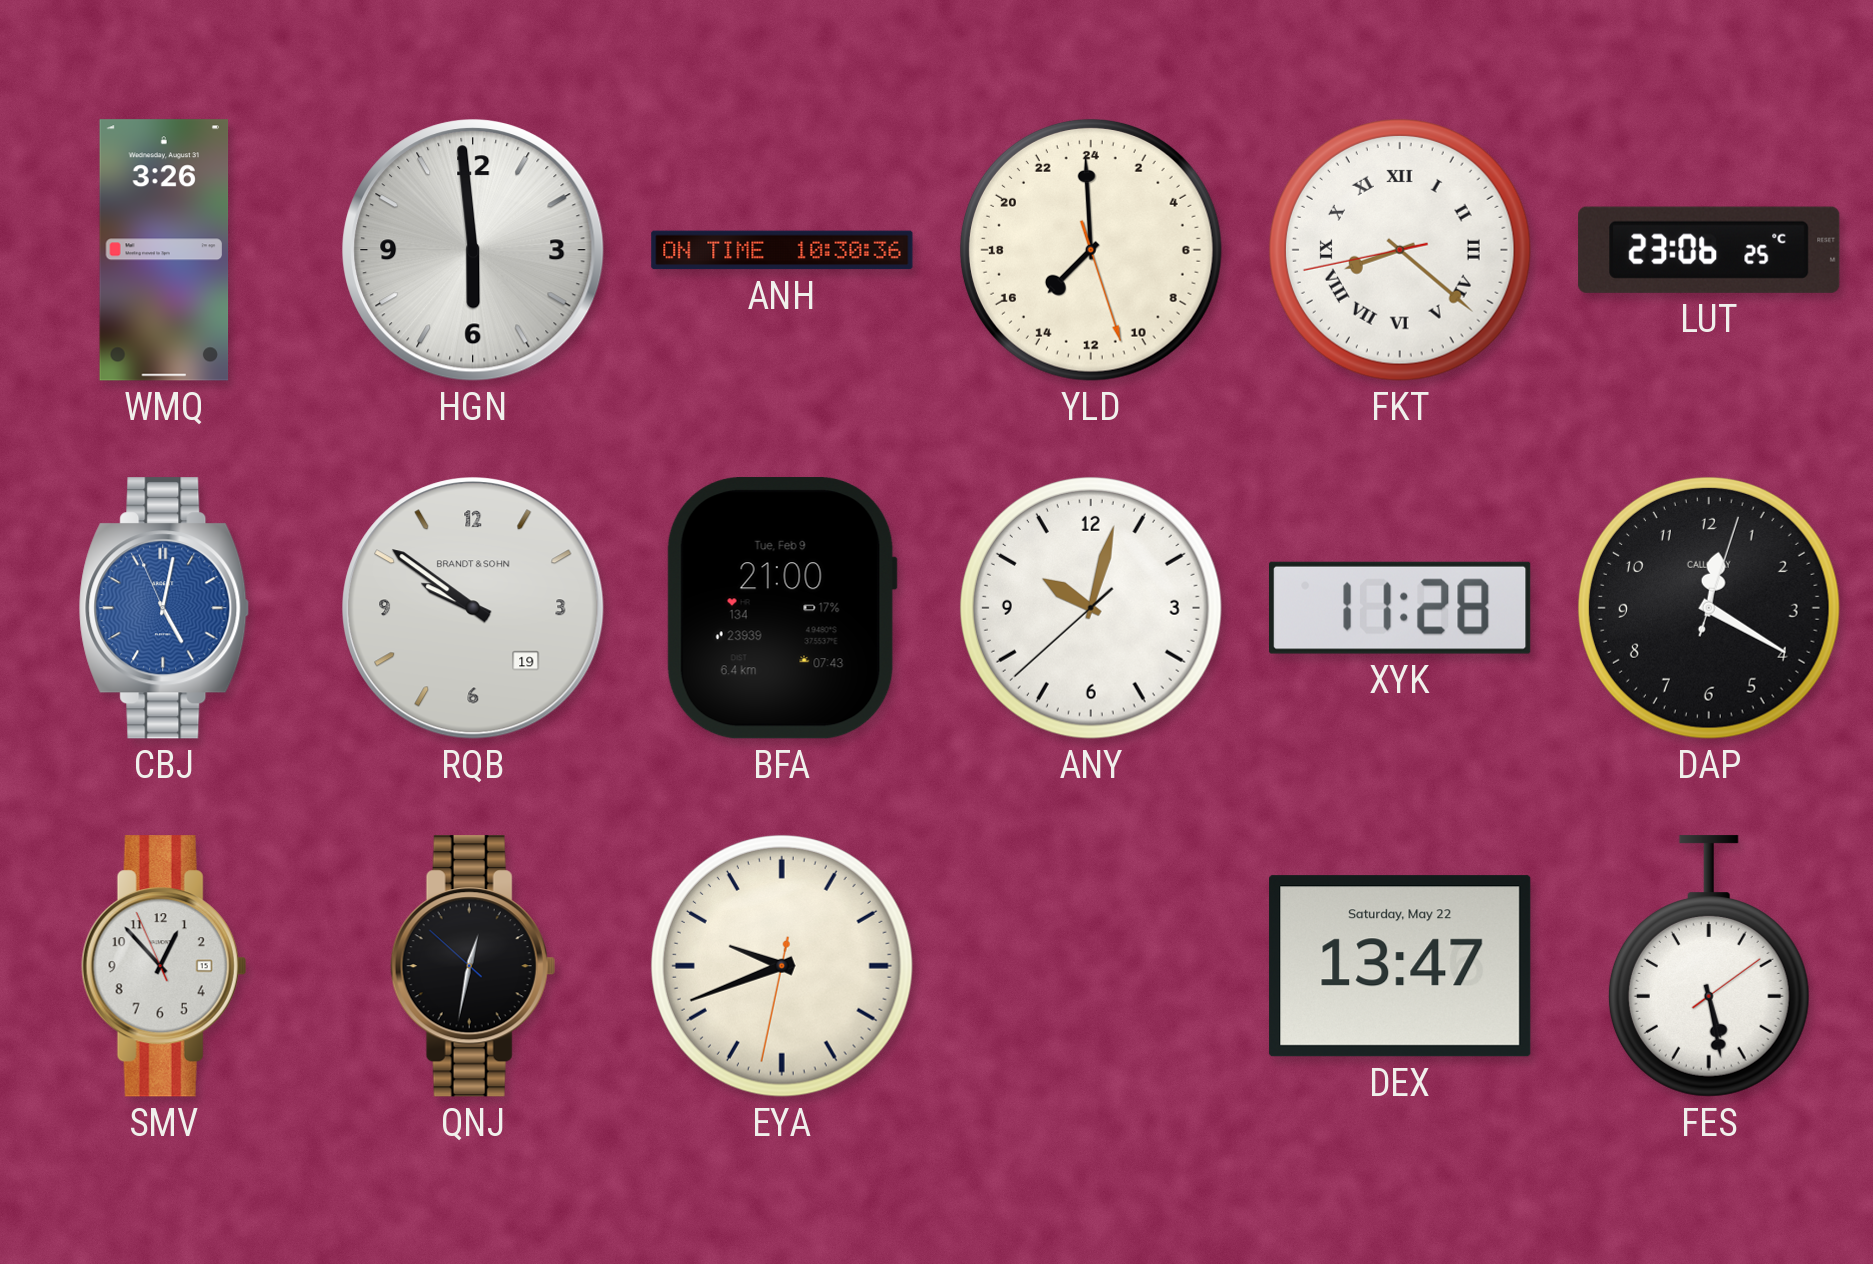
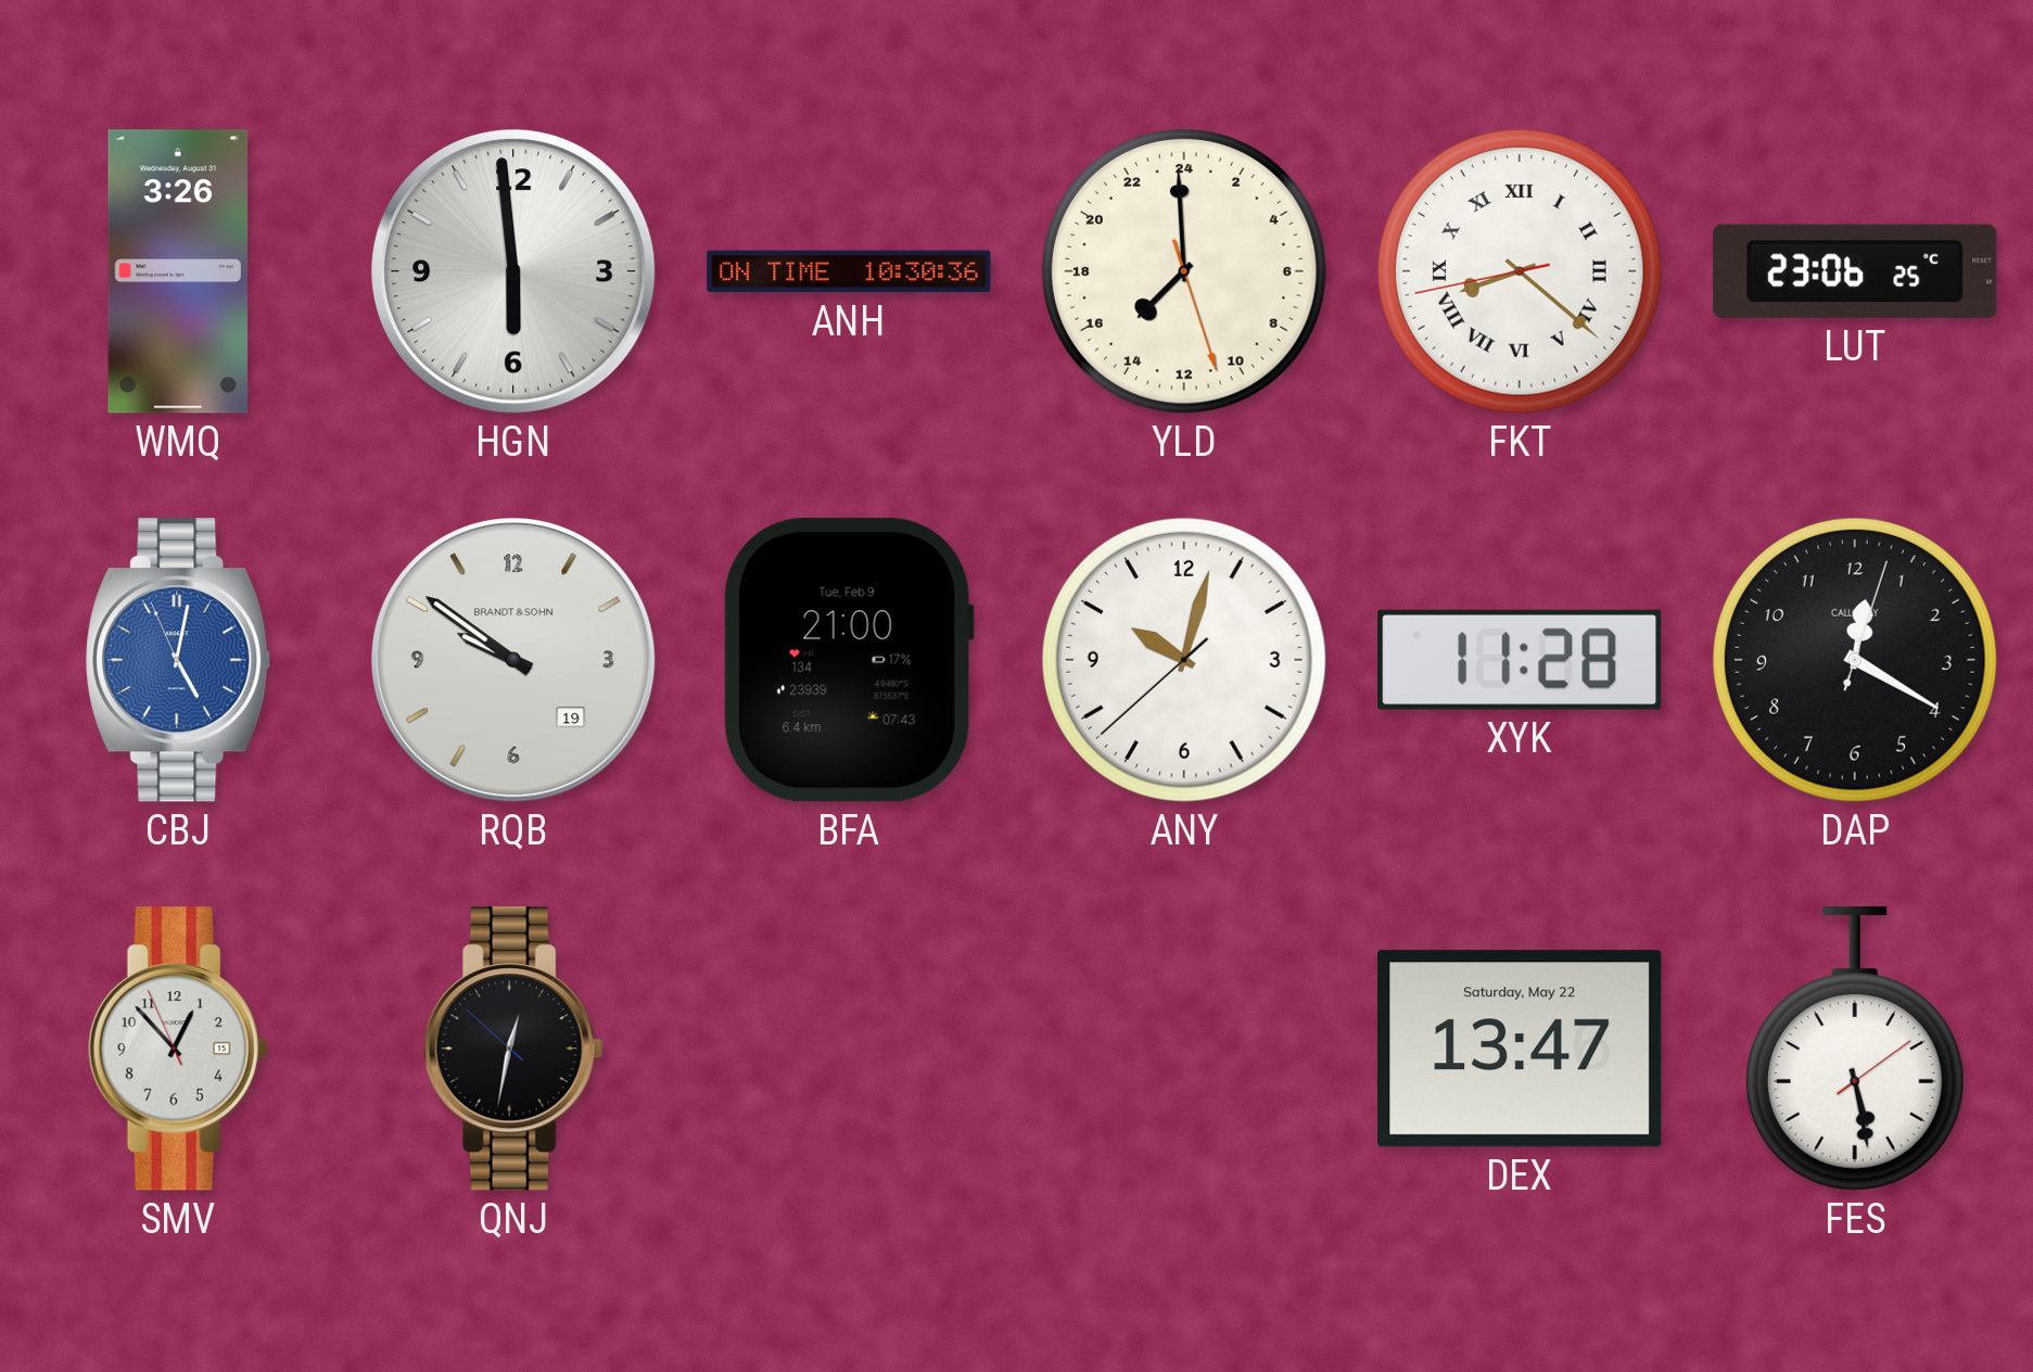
EYA: 9:41 -> none
